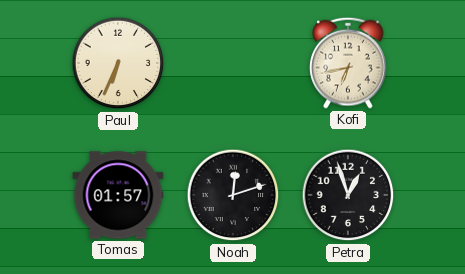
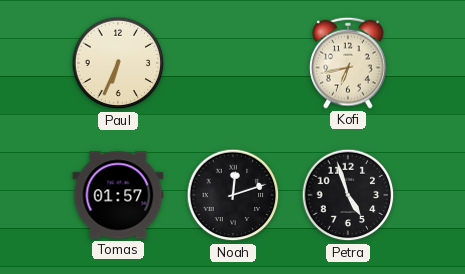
Petra: 12:57 -> 4:57
